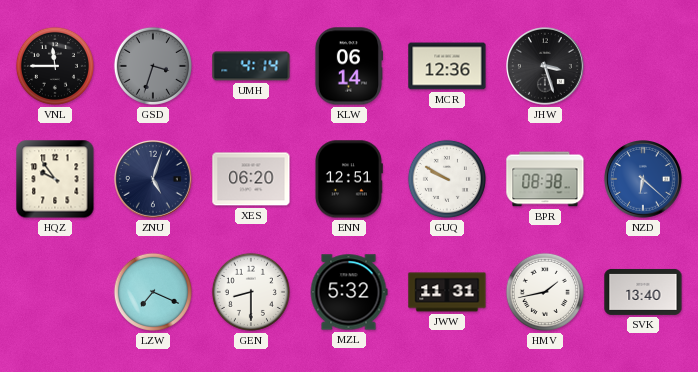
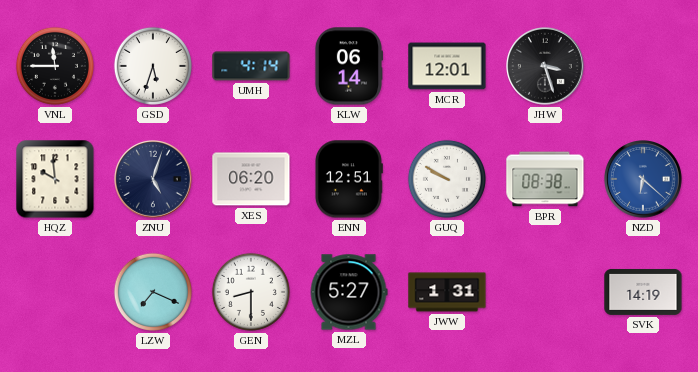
GSD: 3:33 -> 5:33
GSD dial: grey -> white
MCR: 12:36 -> 12:01
HQZ: 9:54 -> 9:59
MZL: 5:32 -> 5:27
JWW: 11:31 -> 1:31
HMV: 1:43 -> none
SVK: 13:40 -> 14:19
